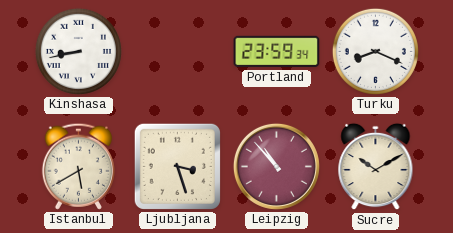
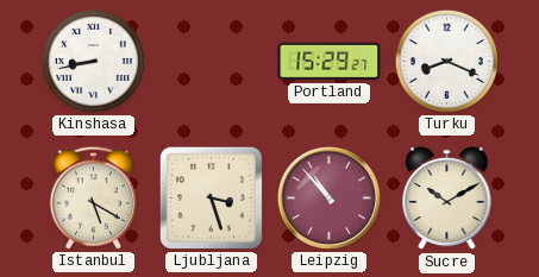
Portland: 23:59 -> 15:29
Istanbul: 5:40 -> 5:20
